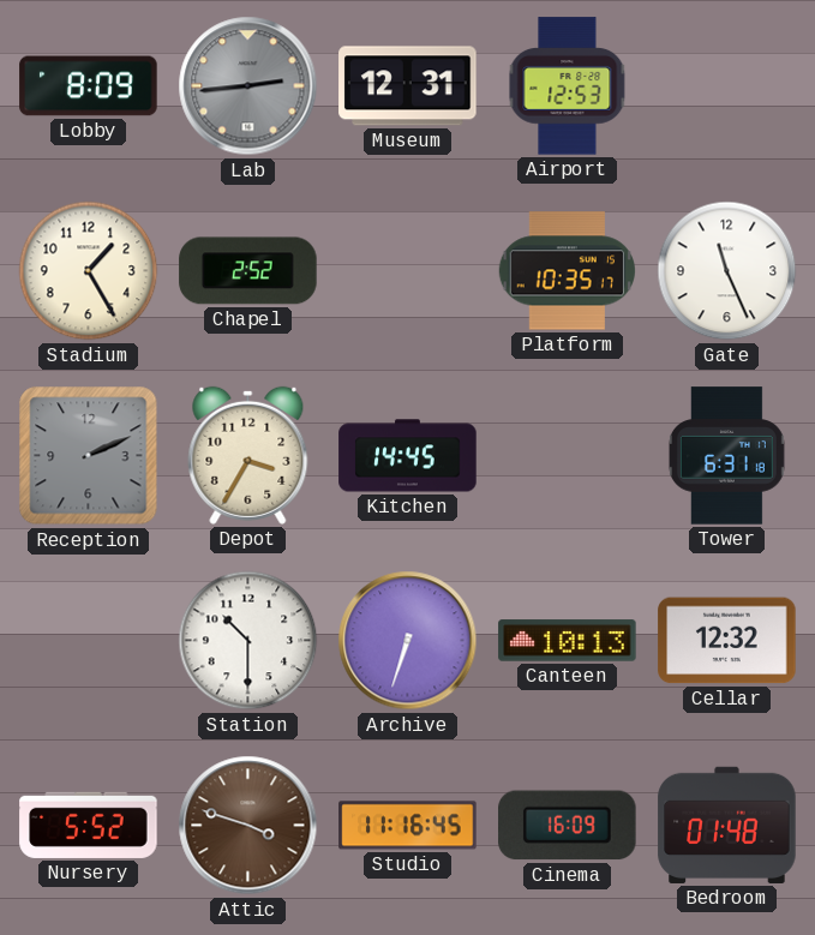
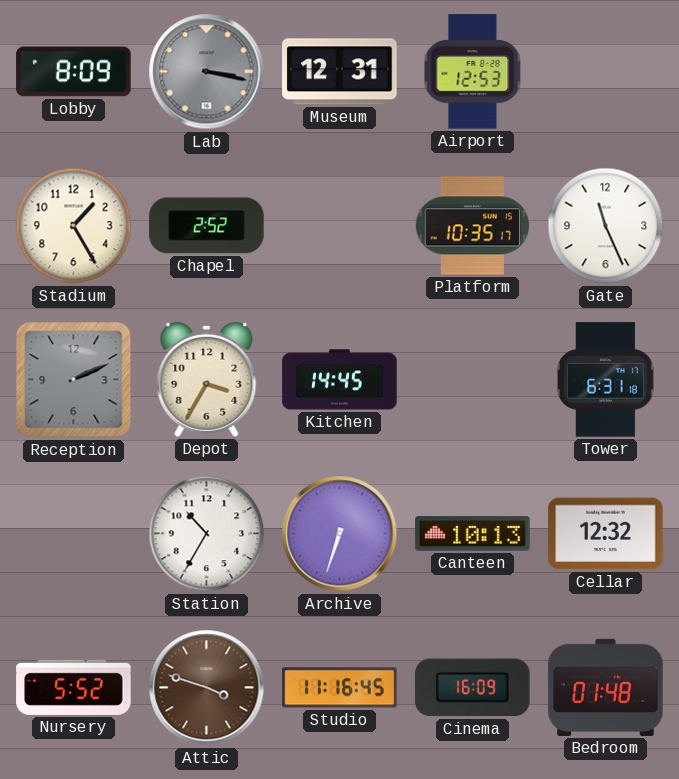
Lab: 2:44 -> 3:17
Station: 10:30 -> 10:35
